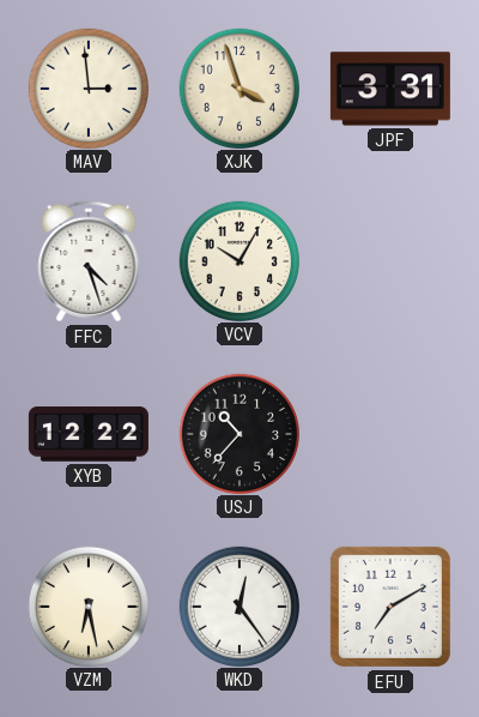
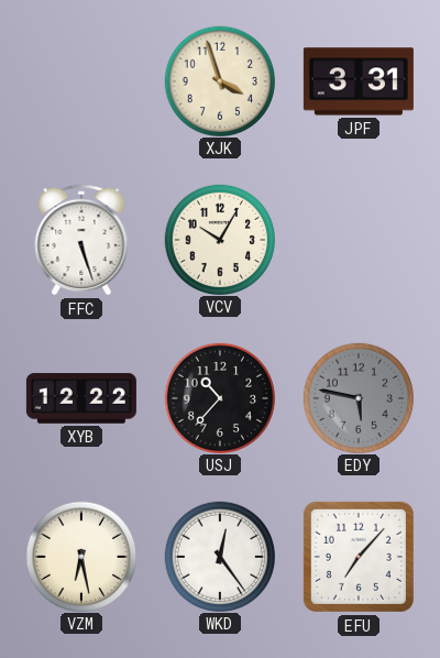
MAV: 2:59 -> none
FFC: 4:27 -> 5:27
EDY: none -> 5:47
EFU: 7:10 -> 7:07
